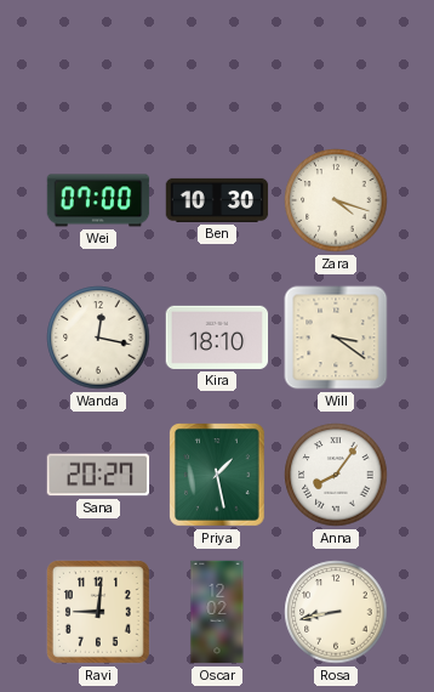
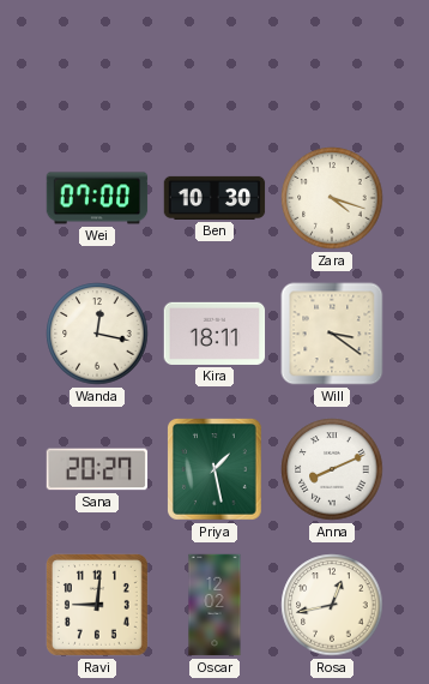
Kira: 18:10 -> 18:11
Anna: 8:06 -> 8:11
Rosa: 8:43 -> 12:43
